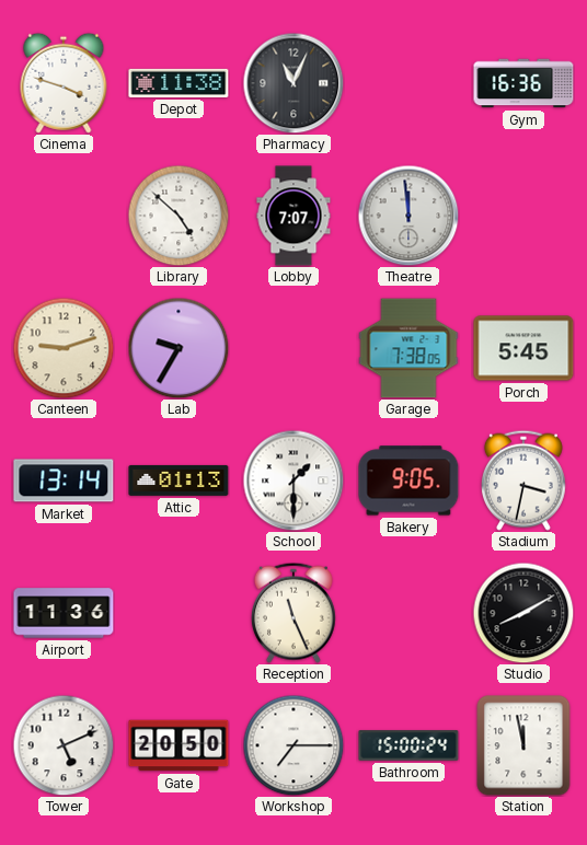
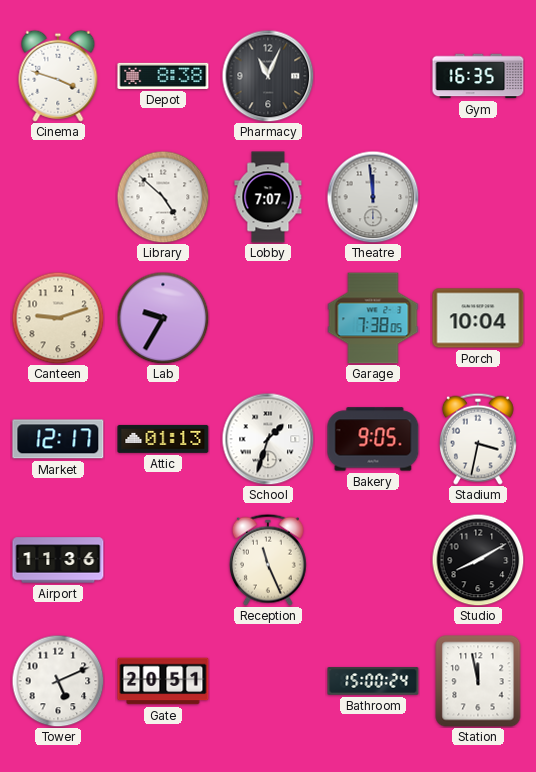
Depot: 11:38 -> 8:38
Gym: 16:36 -> 16:35
Porch: 5:45 -> 10:04
Market: 13:14 -> 12:17
School: 1:30 -> 1:33
Gate: 20:50 -> 20:51
Workshop: 7:15 -> none
